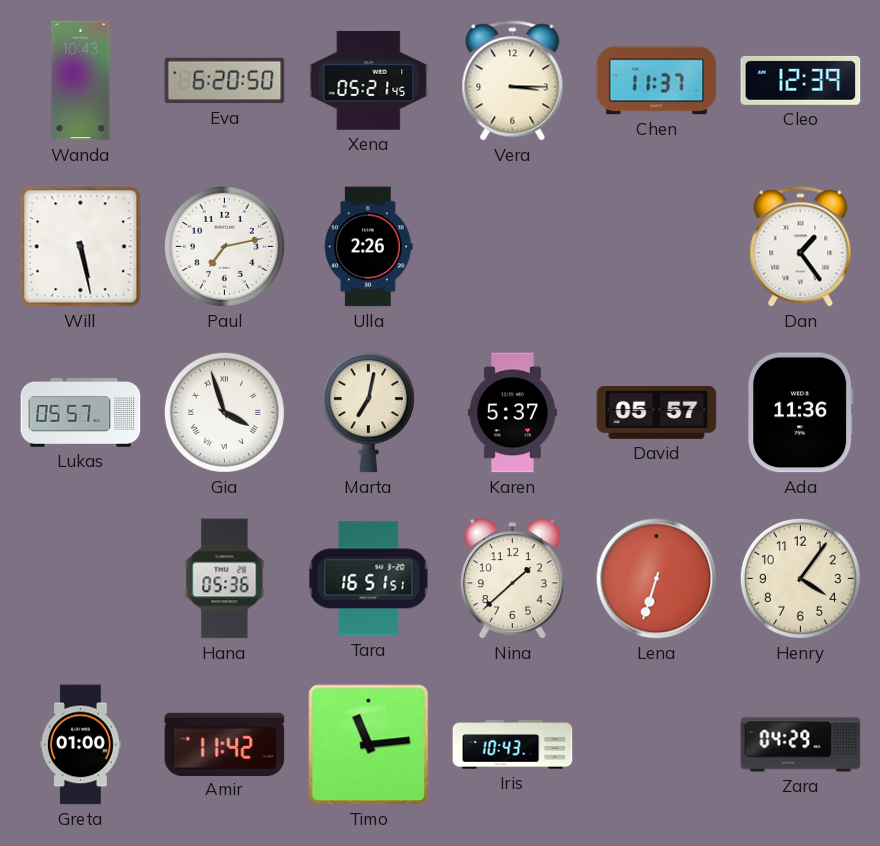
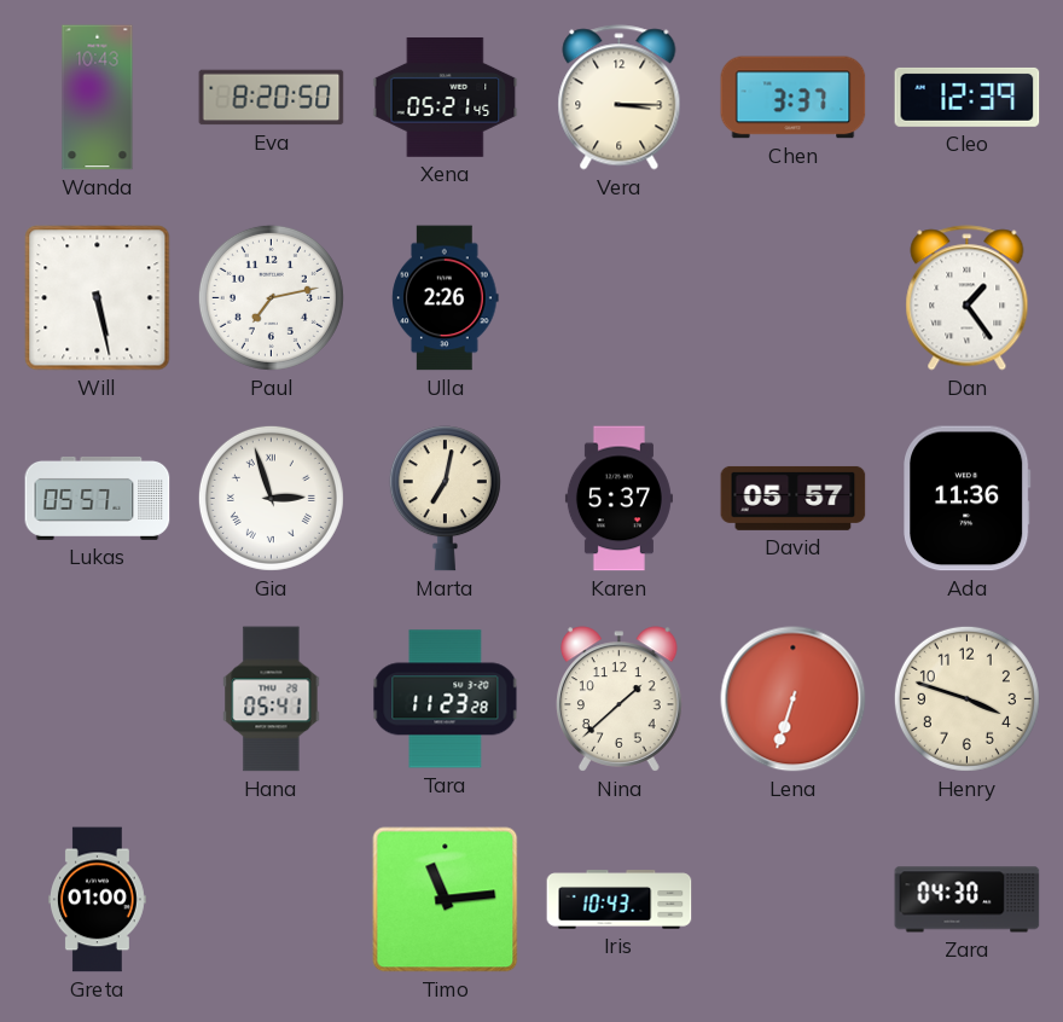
Eva: 6:20 -> 8:20
Chen: 11:37 -> 3:37
Gia: 3:57 -> 2:57
Hana: 05:36 -> 05:41
Tara: 16:51 -> 11:23
Henry: 4:06 -> 3:48
Amir: 11:42 -> none
Zara: 04:29 -> 04:30
